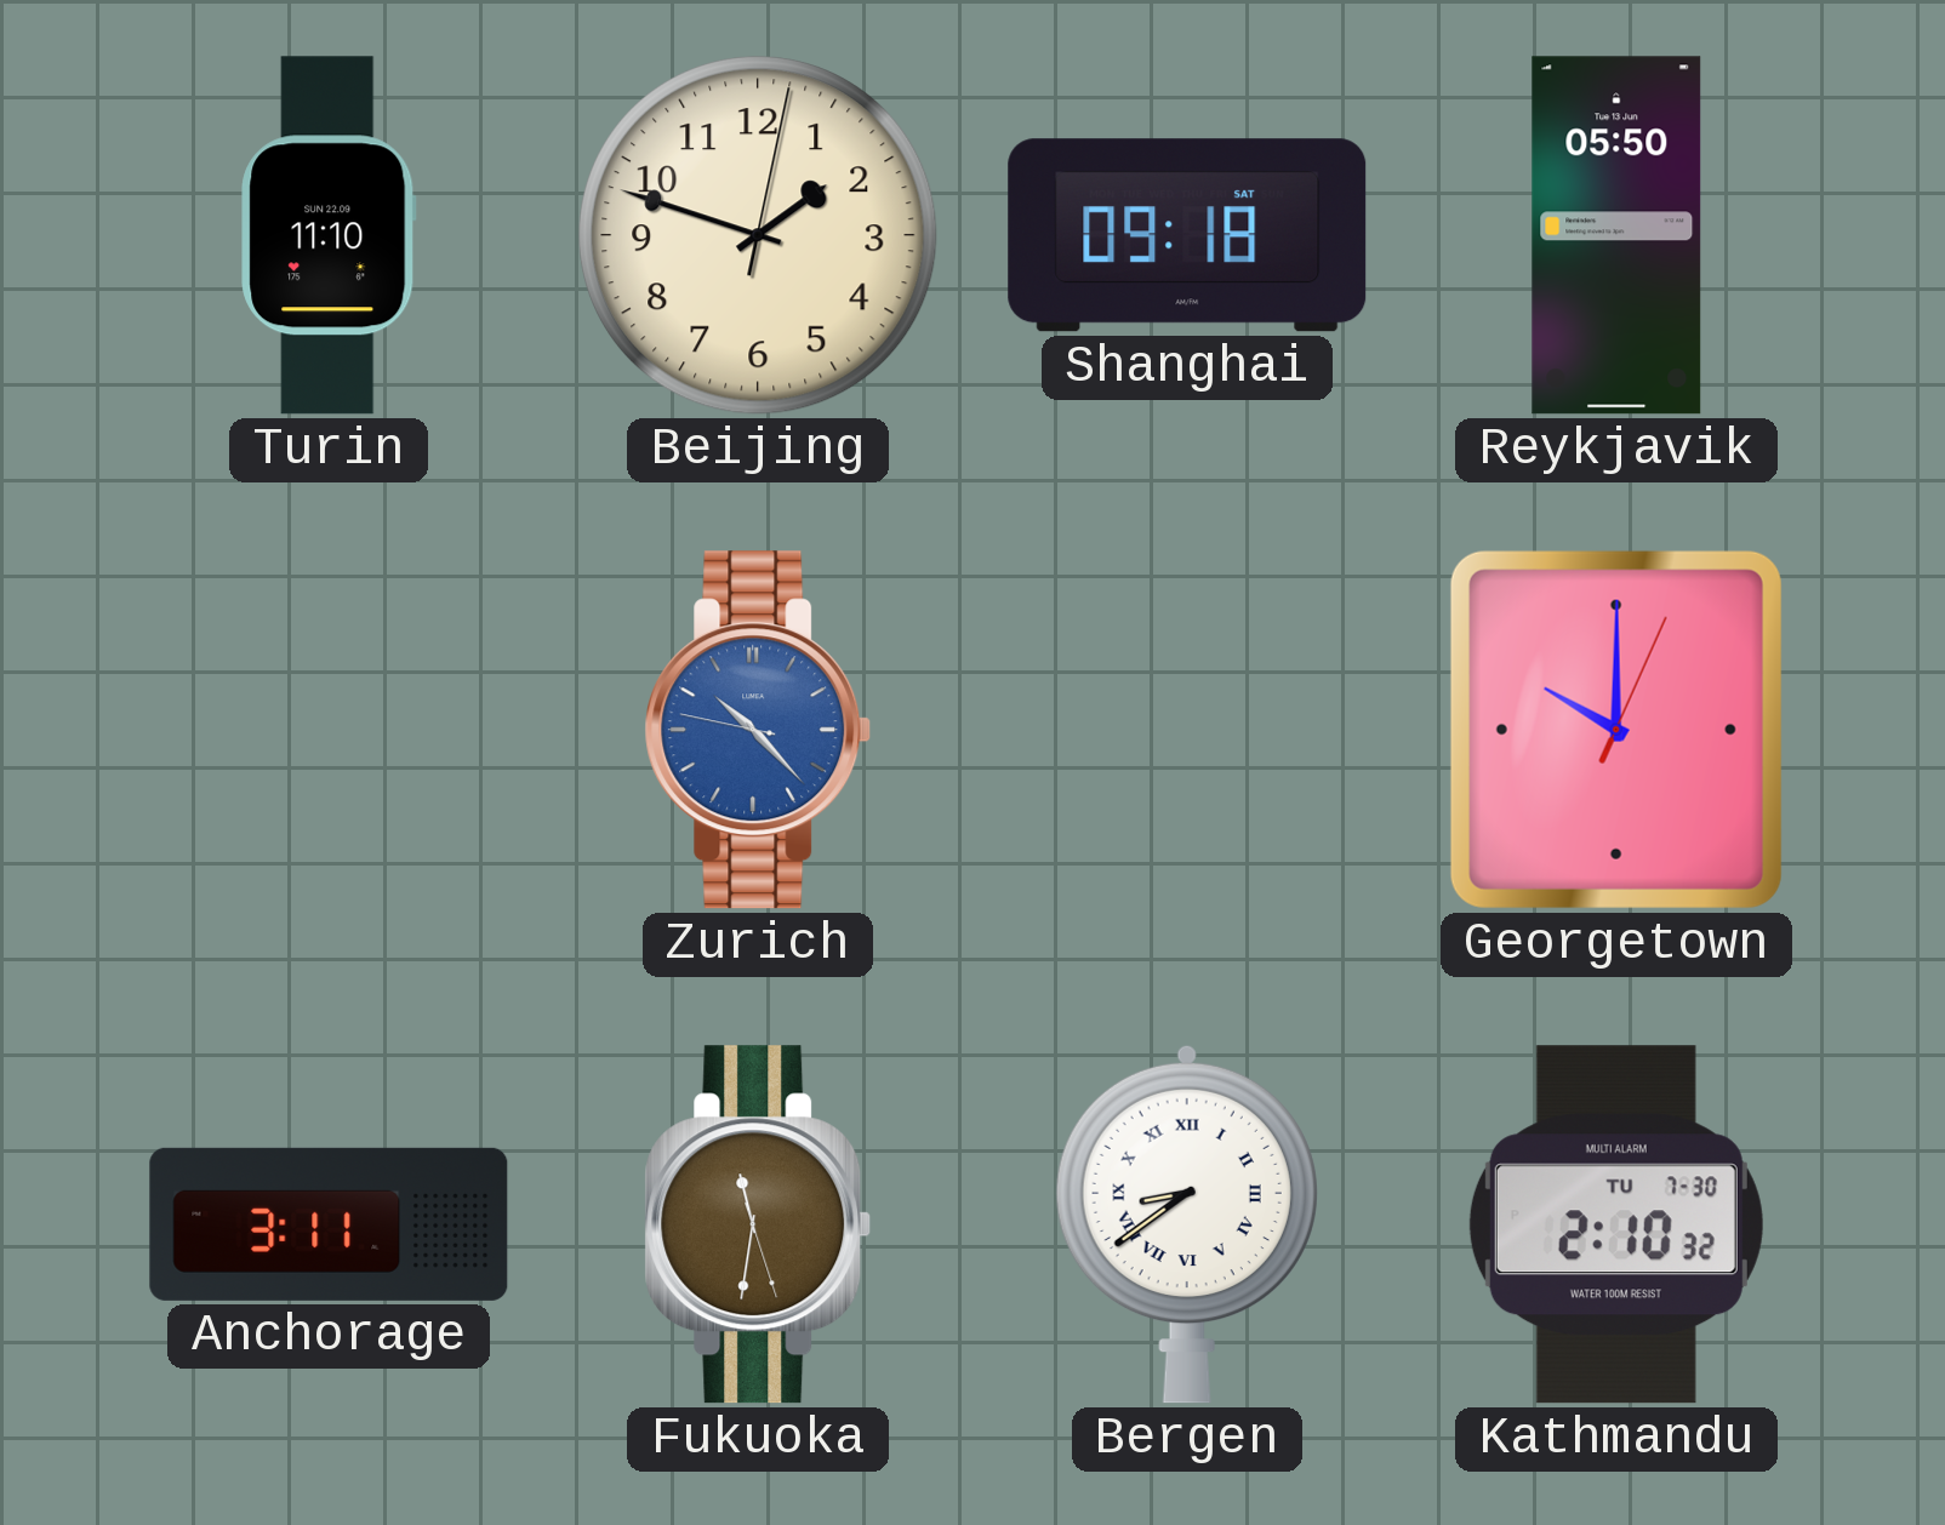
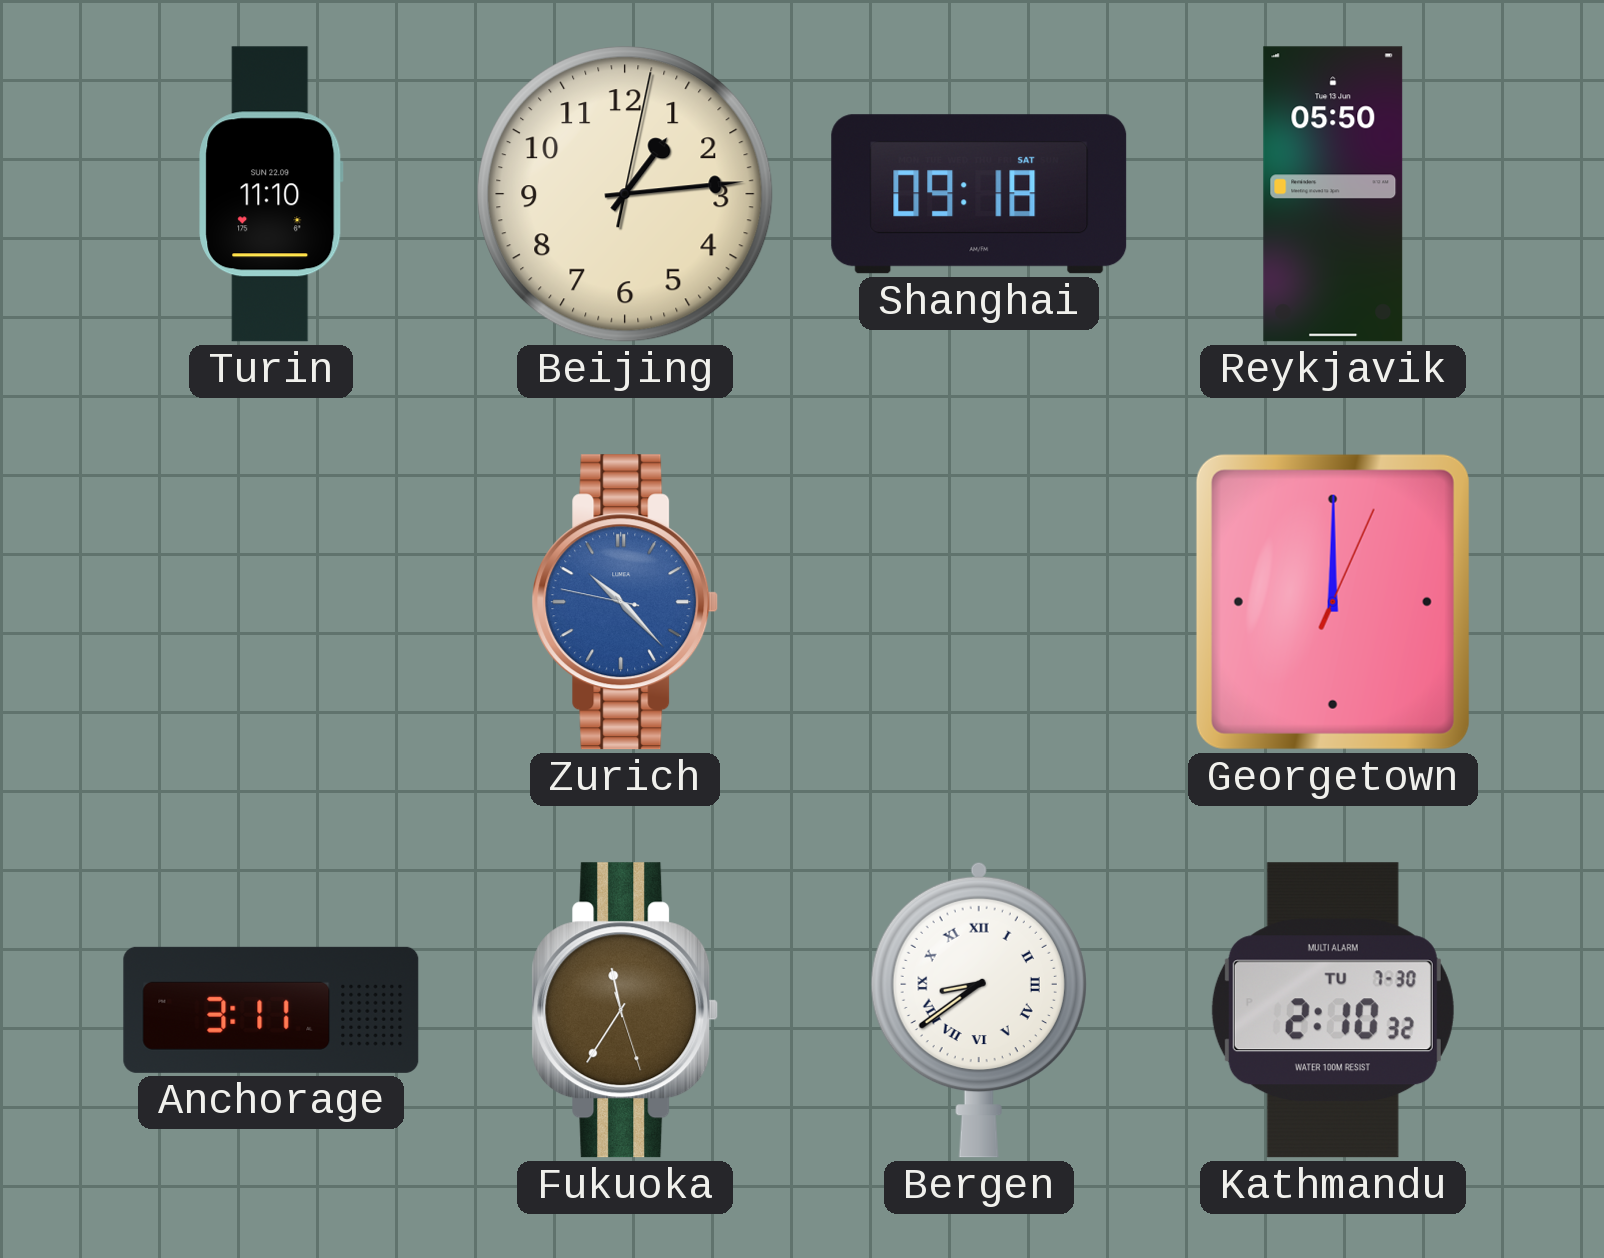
Beijing: 1:48 -> 1:14
Georgetown: 10:00 -> 12:00
Fukuoka: 11:31 -> 11:35
